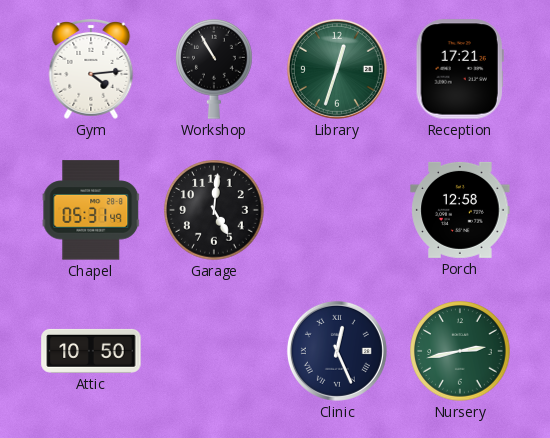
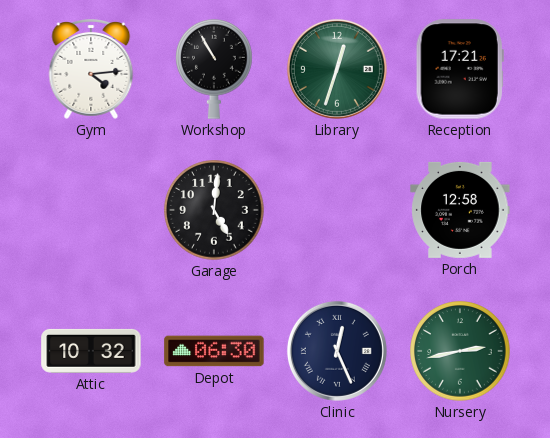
Chapel: 05:31 -> none
Attic: 10:50 -> 10:32
Depot: none -> 06:30
